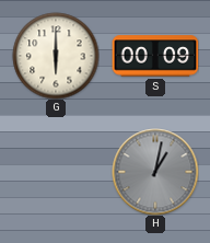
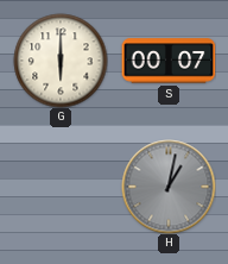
S: 00:09 -> 00:07
